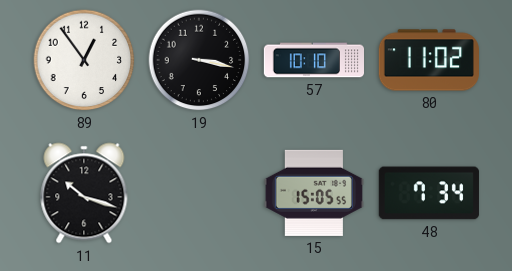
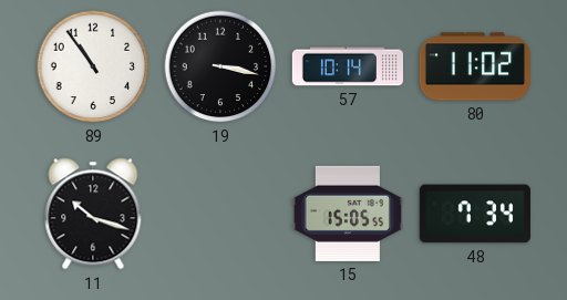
89: 12:54 -> 10:54
57: 10:10 -> 10:14
